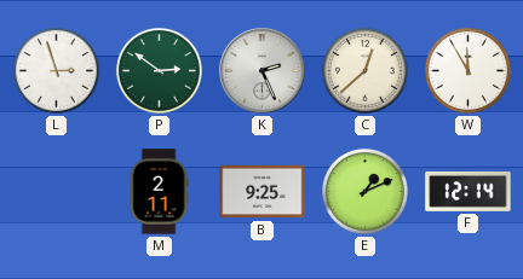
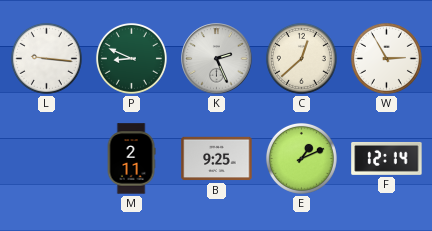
L: 2:57 -> 9:16
P: 2:51 -> 8:49
W: 11:55 -> 2:55
